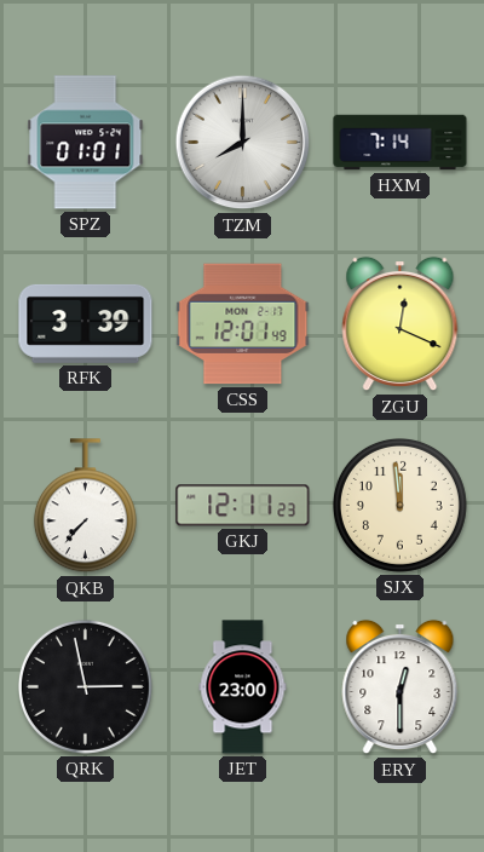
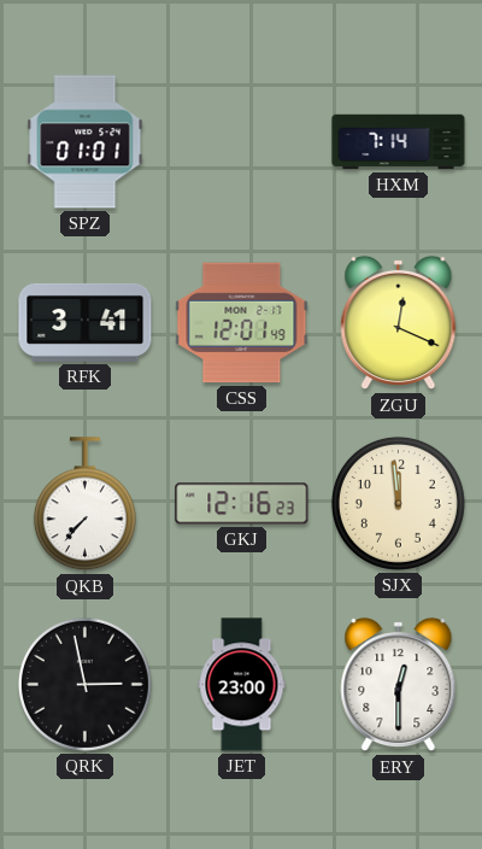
TZM: 8:00 -> none
RFK: 3:39 -> 3:41
GKJ: 12:11 -> 12:16
